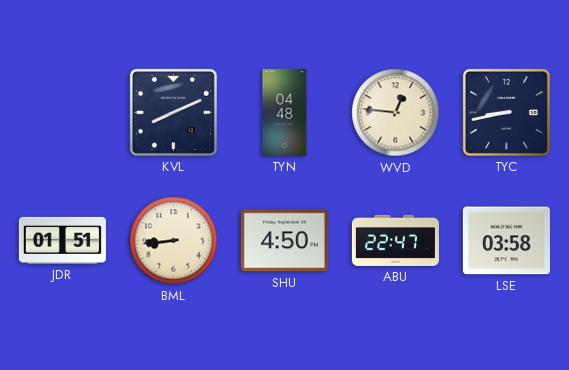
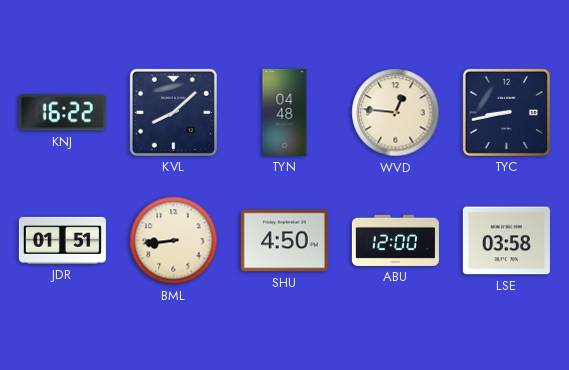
KNJ: none -> 16:22
KVL: 8:11 -> 8:08
ABU: 22:47 -> 12:00
